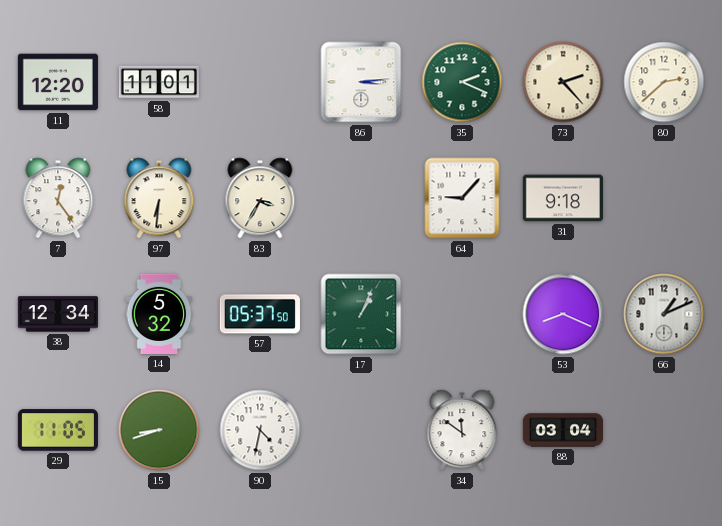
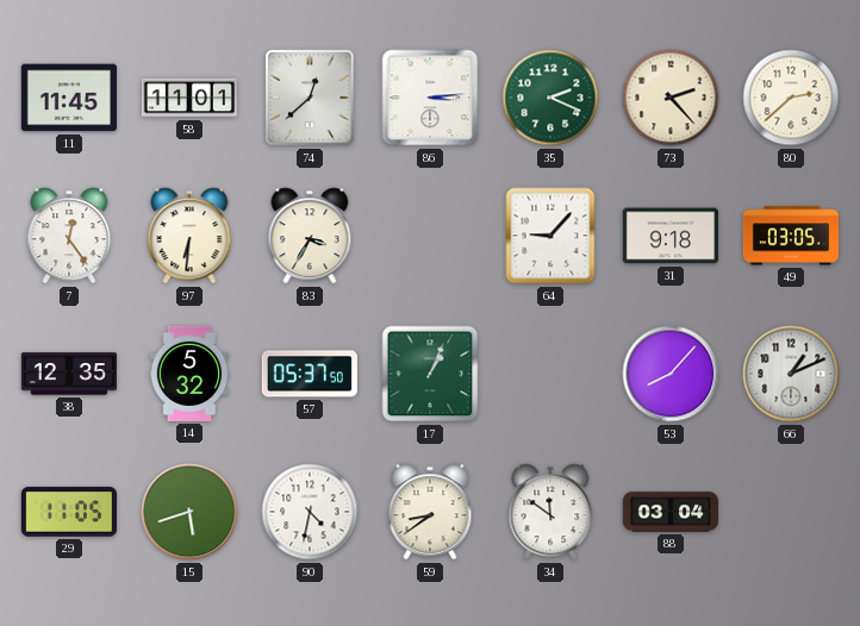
11: 12:20 -> 11:45
74: none -> 12:38
49: none -> 03:05
38: 12:34 -> 12:35
53: 8:19 -> 8:07
15: 8:42 -> 5:42
59: none -> 8:39
